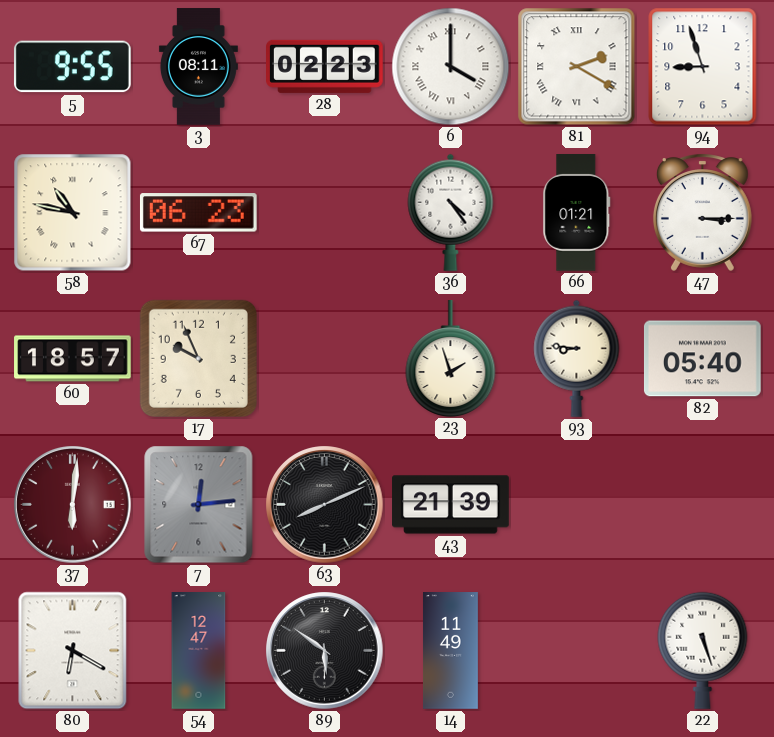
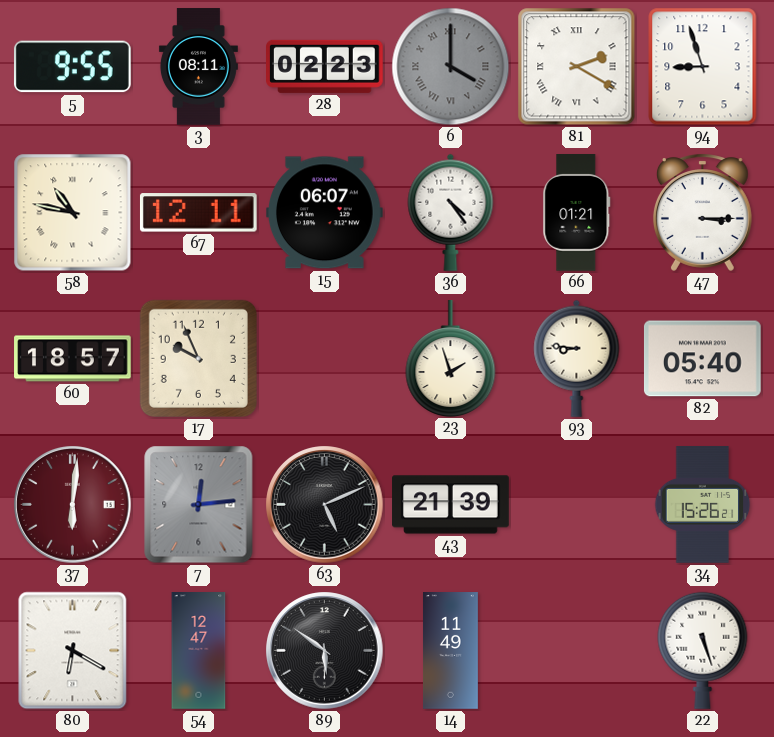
6 dial: white -> grey
67: 06:23 -> 12:11
15: none -> 06:07
63: 8:11 -> 5:11
34: none -> 15:26
